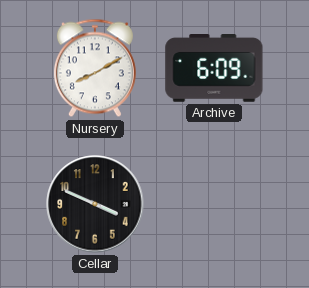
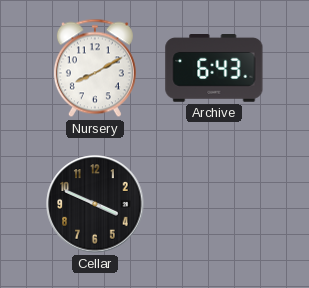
Archive: 6:09 -> 6:43
